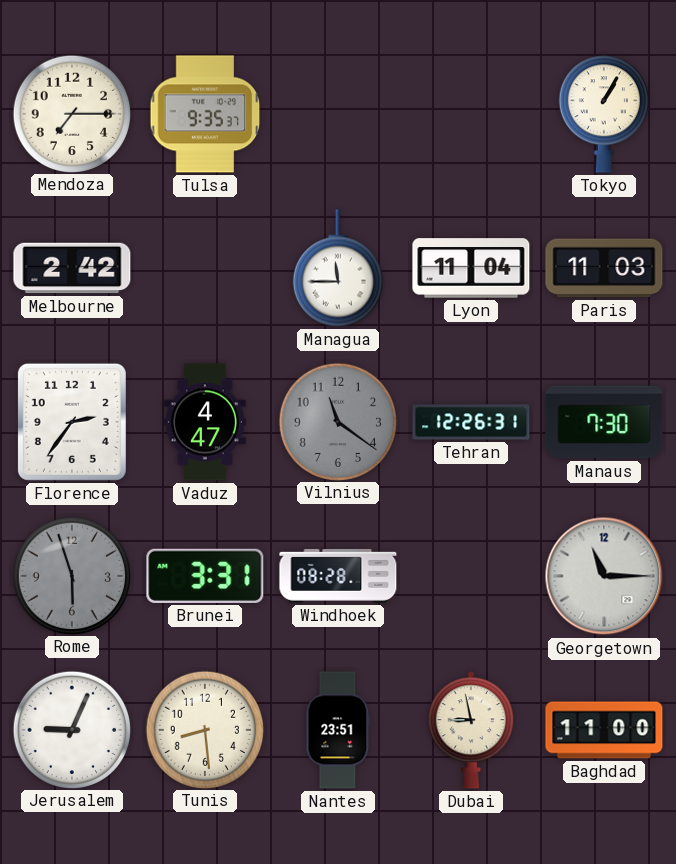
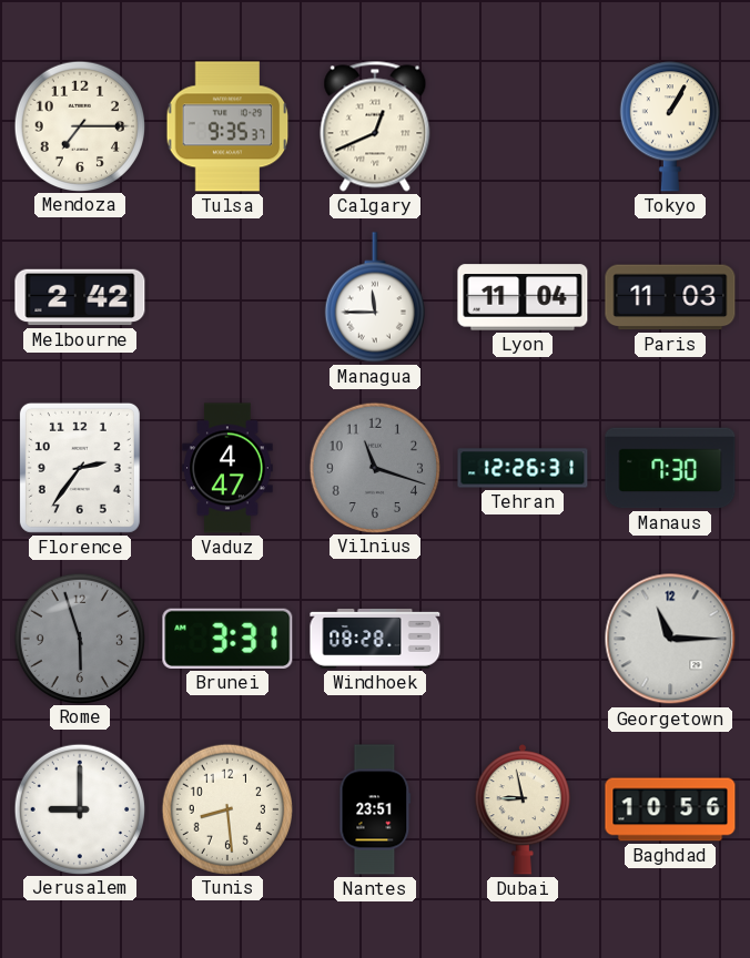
Calgary: none -> 12:41
Vilnius: 11:21 -> 11:18
Jerusalem: 9:04 -> 9:00
Baghdad: 11:00 -> 10:56
